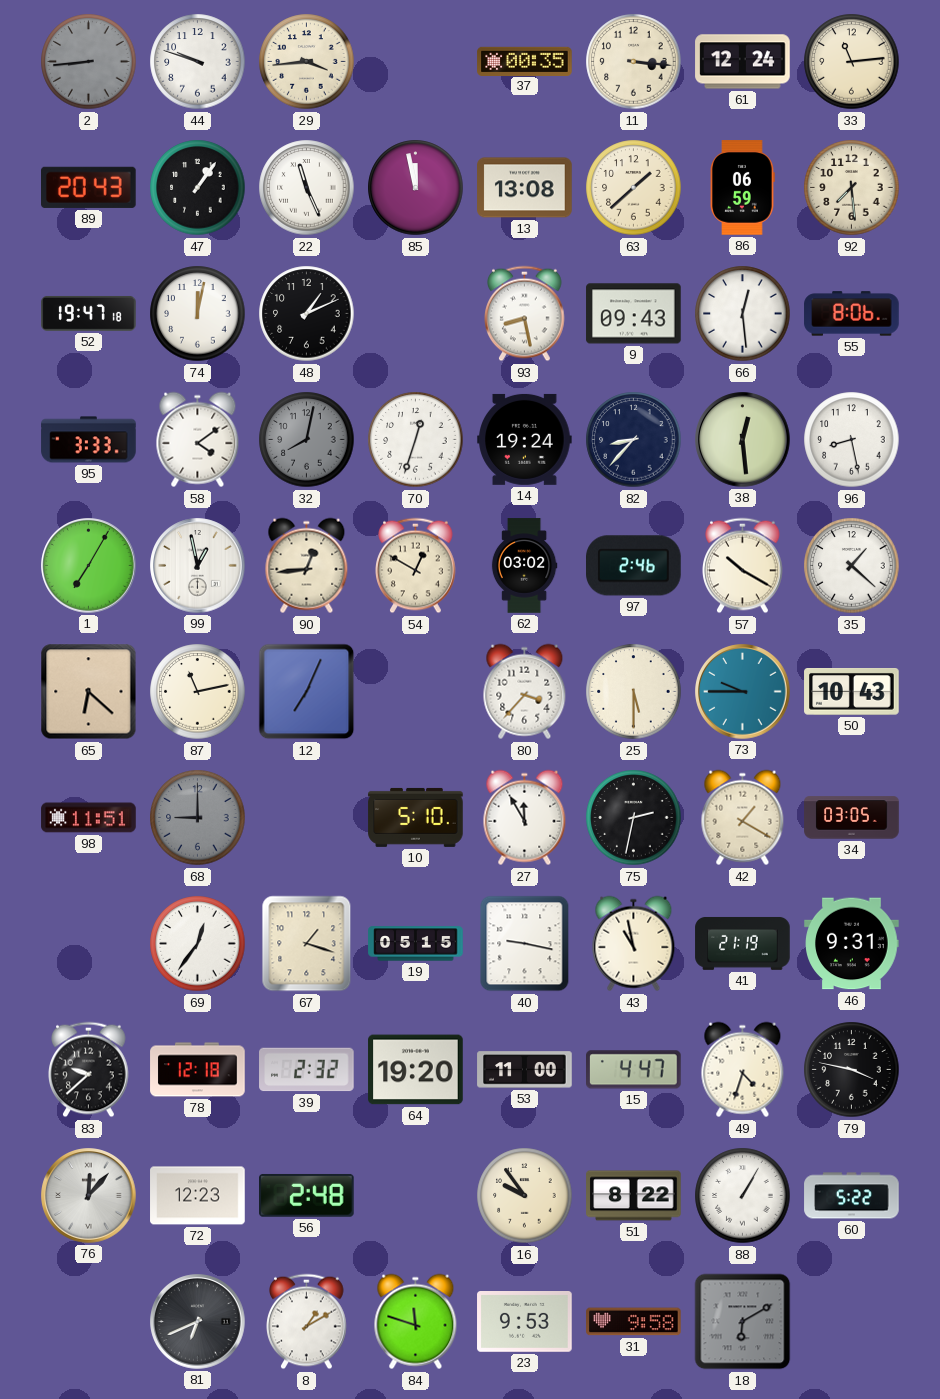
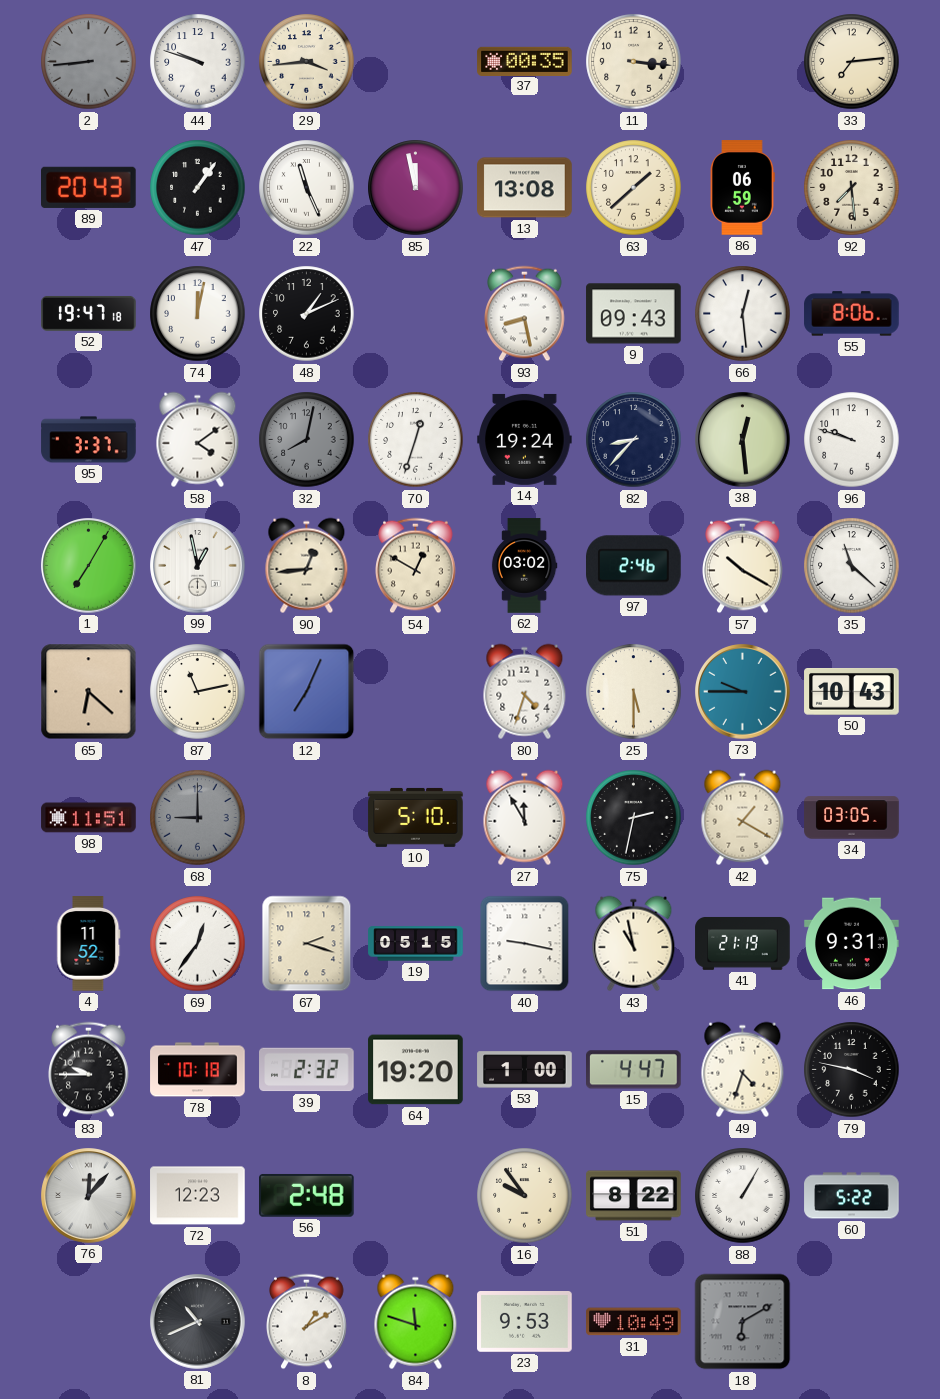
61: 12:24 -> none
33: 11:14 -> 7:14
95: 3:33 -> 3:37
96: 8:28 -> 9:48
35: 1:22 -> 11:22
80: 3:37 -> 4:33
4: none -> 11:52
67: 1:18 -> 2:18
83: 9:38 -> 9:45
78: 12:18 -> 10:18
53: 11:00 -> 1:00
81: 6:41 -> 10:41
31: 9:58 -> 10:49
